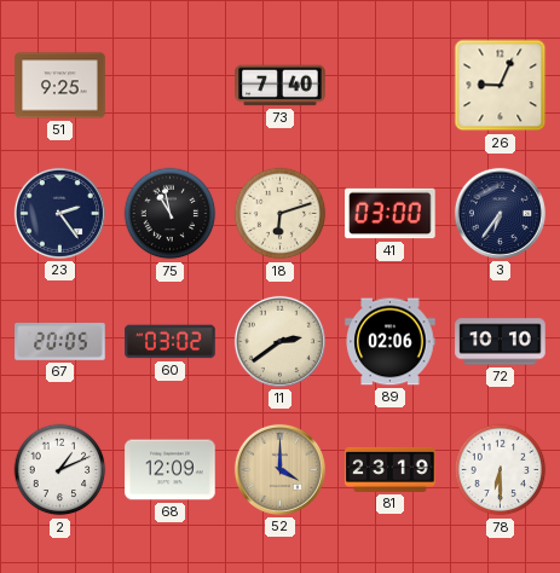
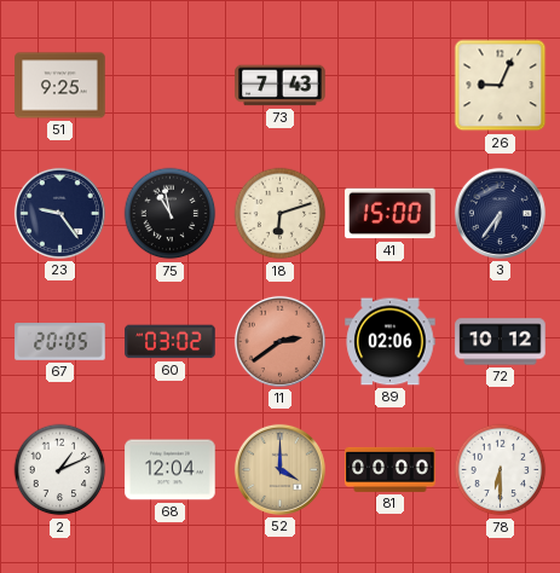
73: 7:40 -> 7:43
23: 2:24 -> 9:24
41: 03:00 -> 15:00
11 dial: cream -> salmon
72: 10:10 -> 10:12
68: 12:09 -> 12:04
81: 23:19 -> 00:00
